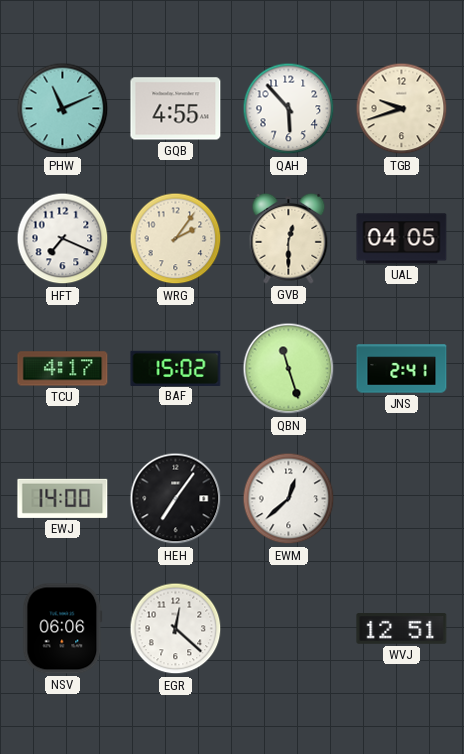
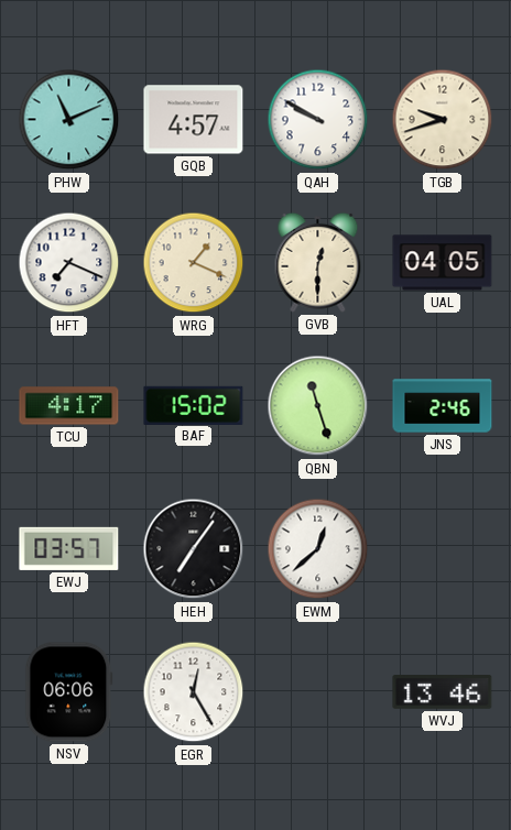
GQB: 4:55 -> 4:57
QAH: 5:53 -> 9:50
WRG: 2:06 -> 1:19
JNS: 2:41 -> 2:46
EWJ: 14:00 -> 03:57
EGR: 12:22 -> 12:25
WVJ: 12:51 -> 13:46
